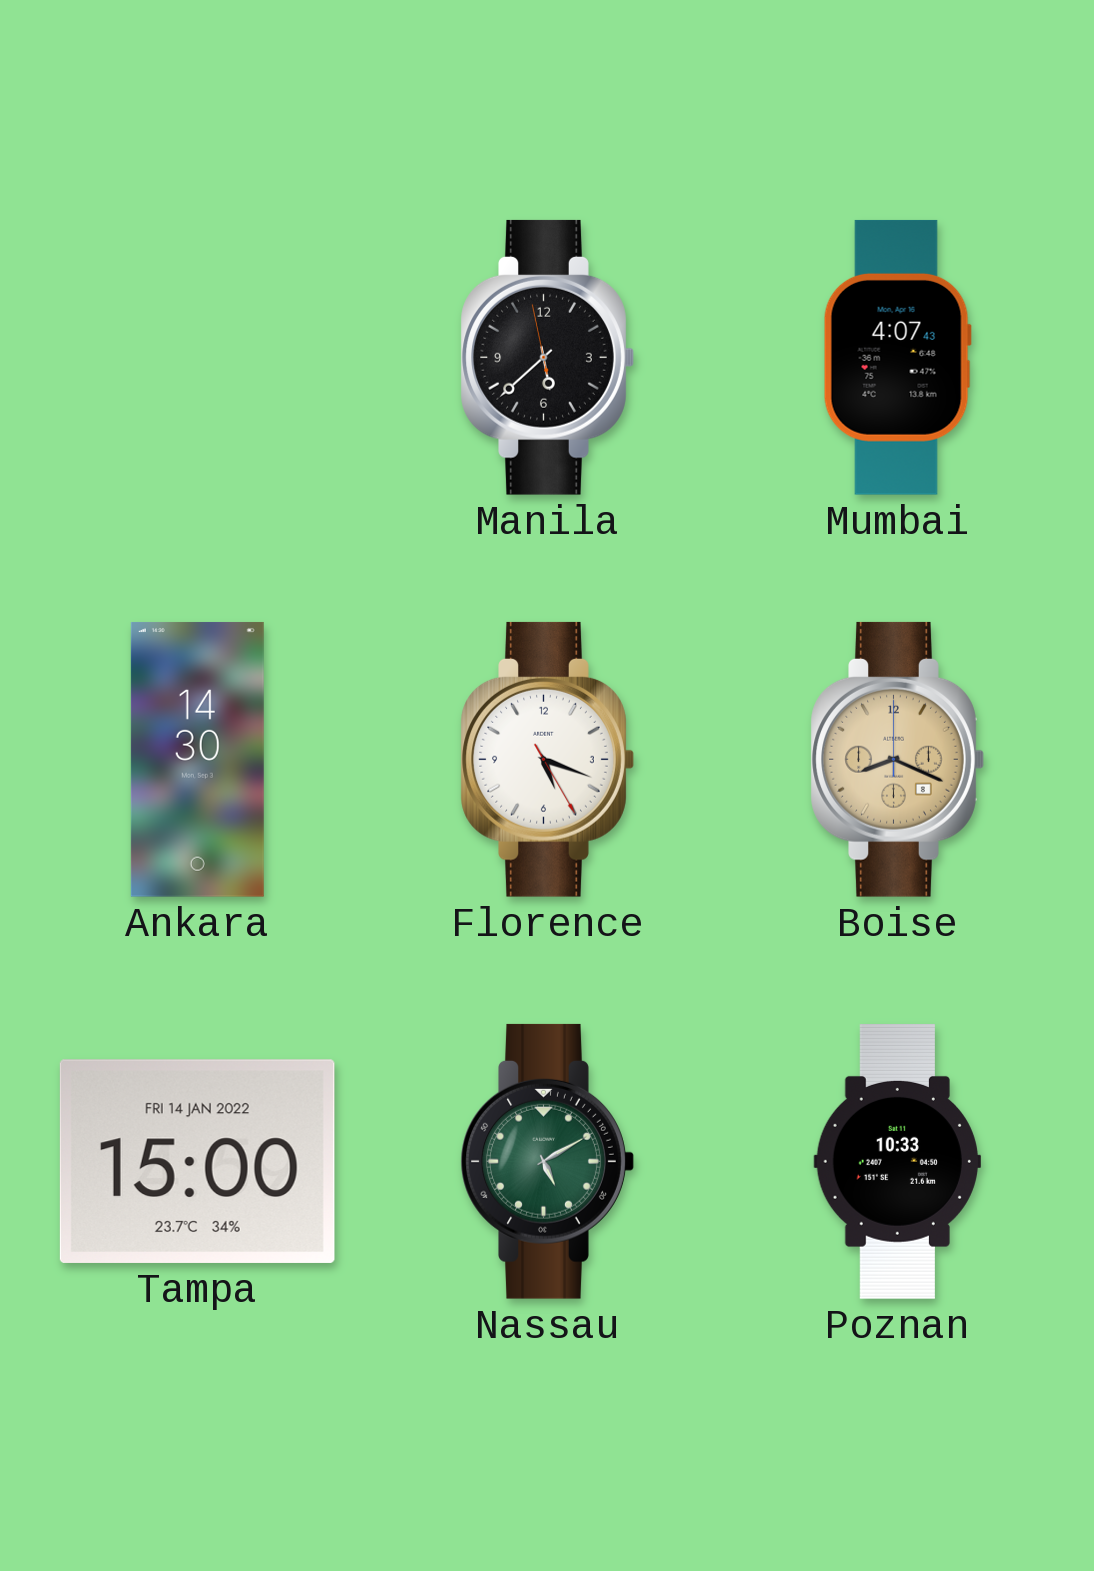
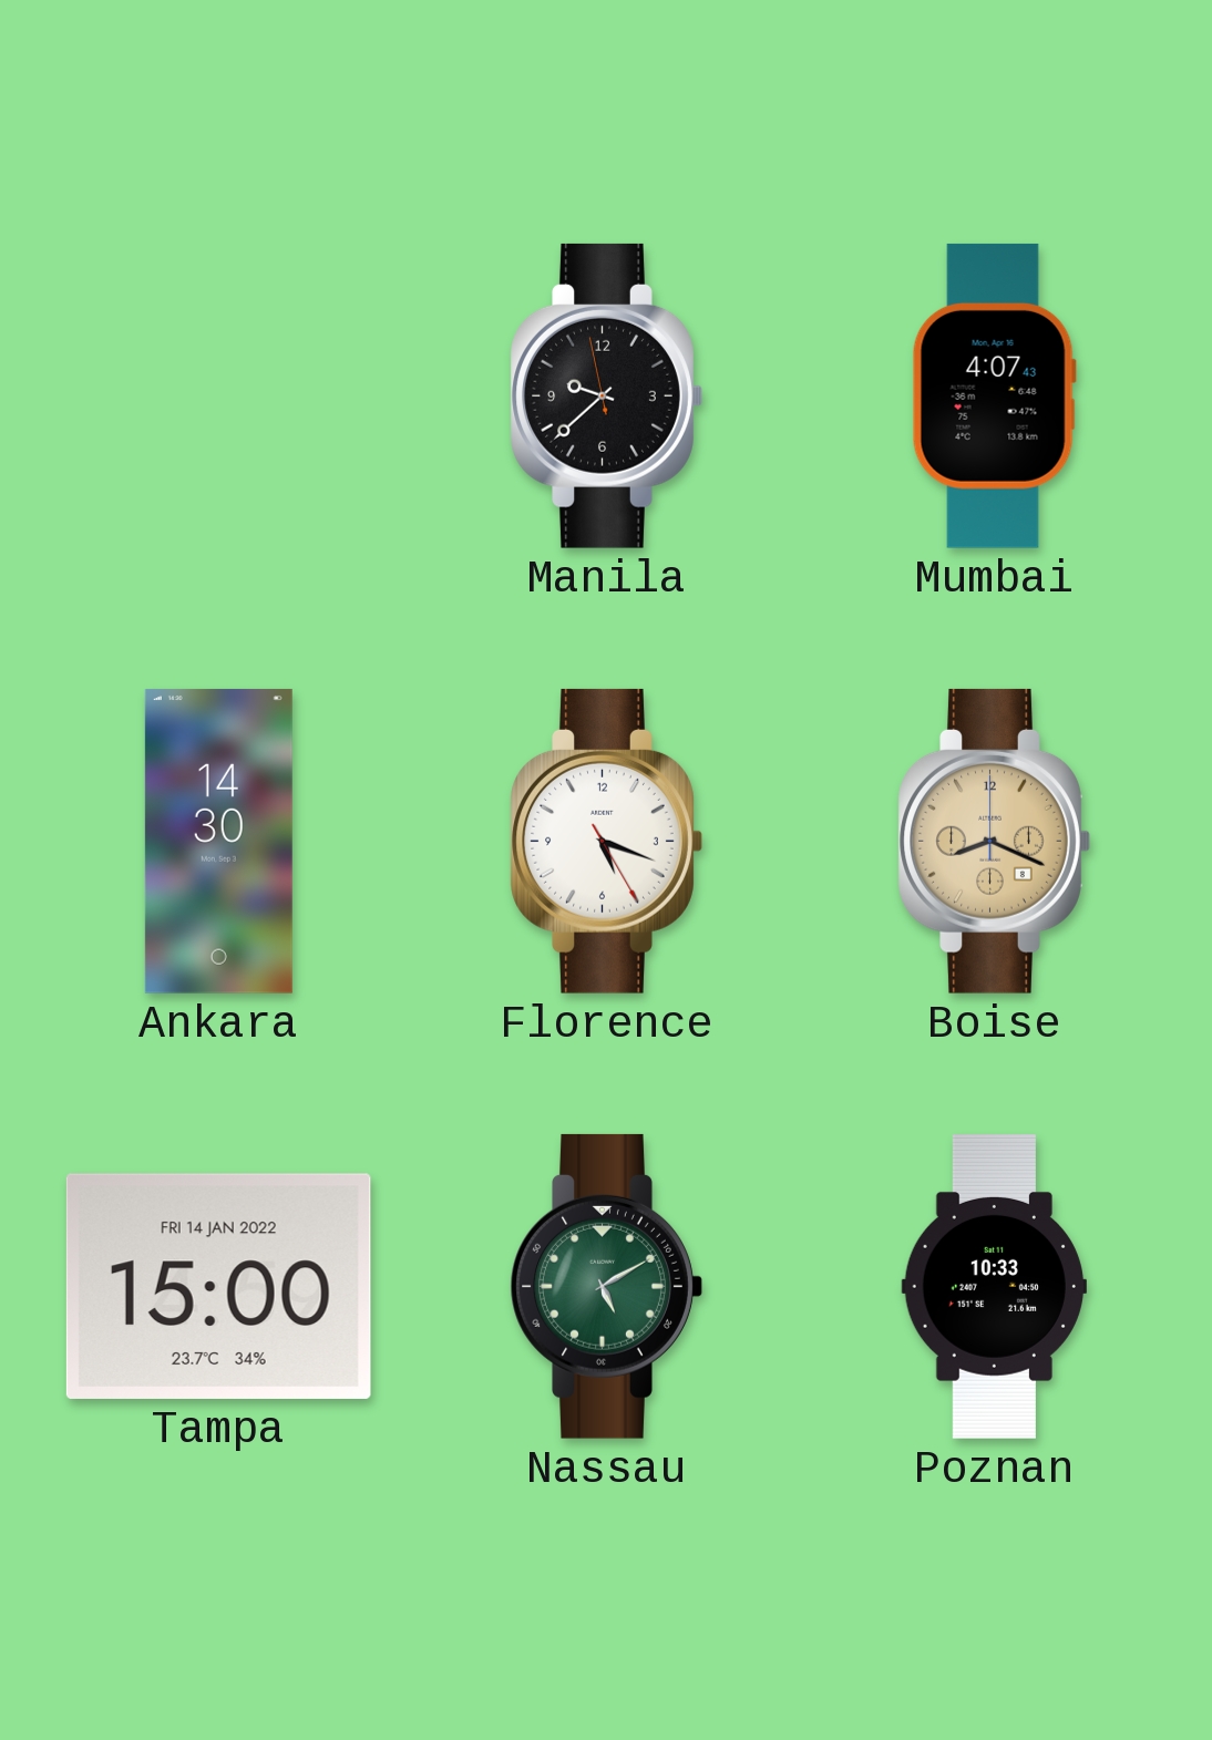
Manila: 5:37 -> 9:37
